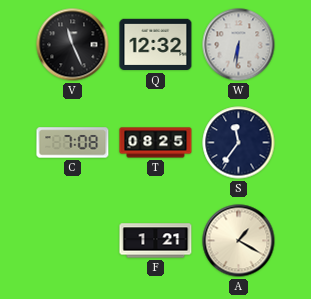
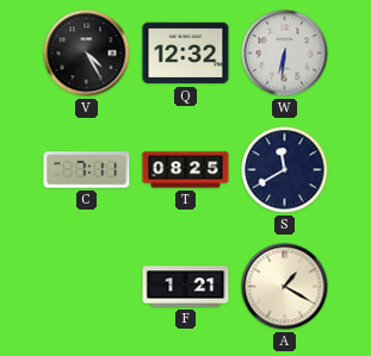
V: 11:26 -> 4:25
C: 7:08 -> 7:11
S: 11:36 -> 11:40
